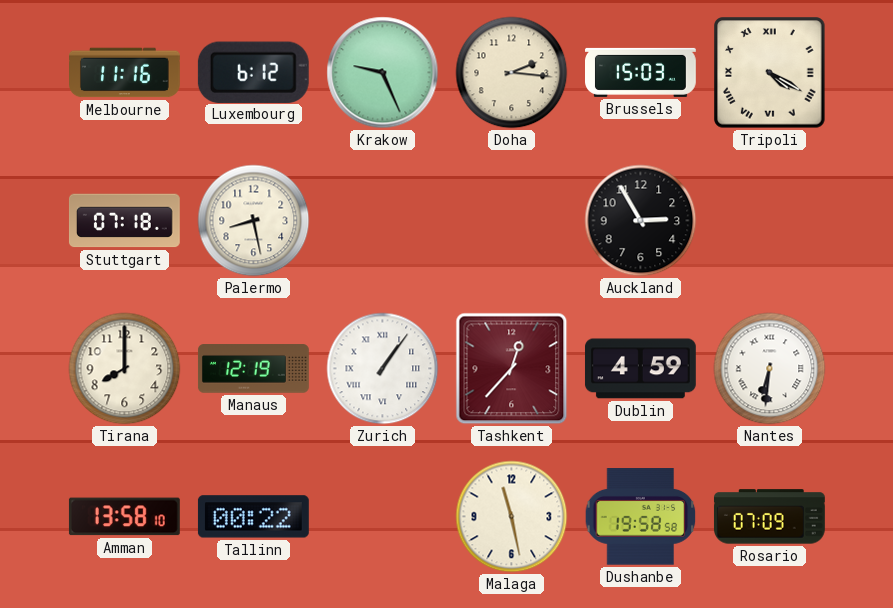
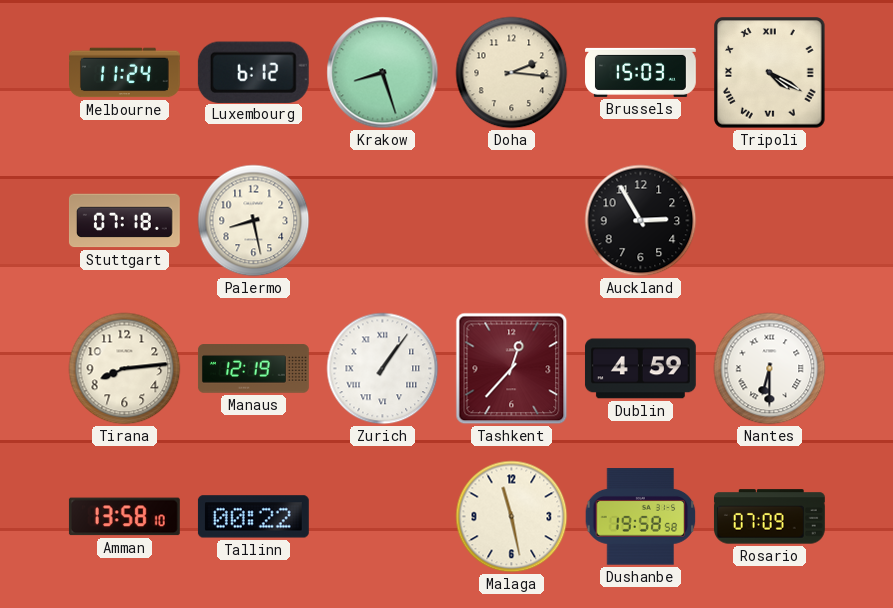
Melbourne: 11:16 -> 11:24
Krakow: 9:26 -> 8:27
Tirana: 8:00 -> 8:14
Nantes: 6:31 -> 6:30
